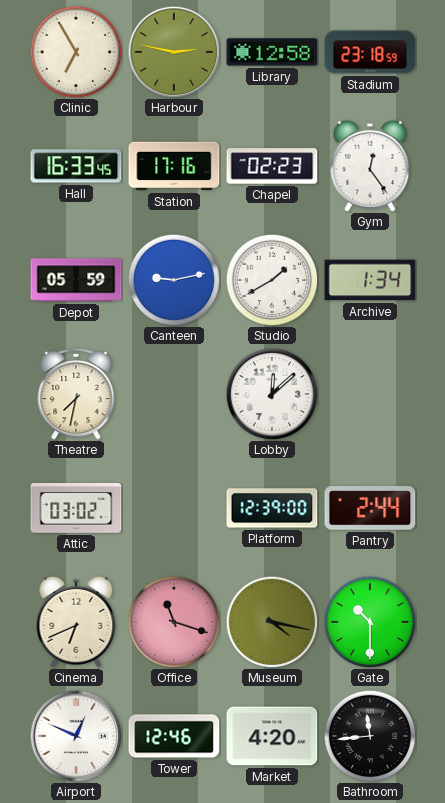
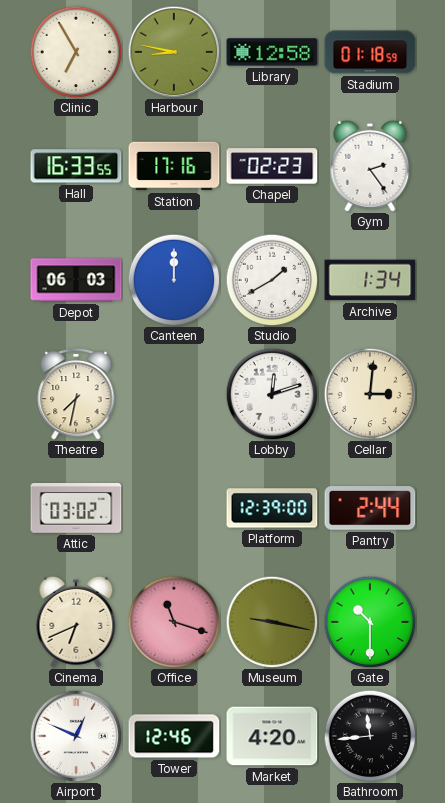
Harbour: 2:47 -> 8:47
Stadium: 23:18 -> 01:18
Hall: 16:33:45 -> 16:33:55
Gym: 12:24 -> 2:24
Depot: 05:59 -> 06:03
Canteen: 9:13 -> 12:00
Lobby: 12:08 -> 12:12
Cellar: none -> 3:01
Museum: 4:17 -> 9:17
